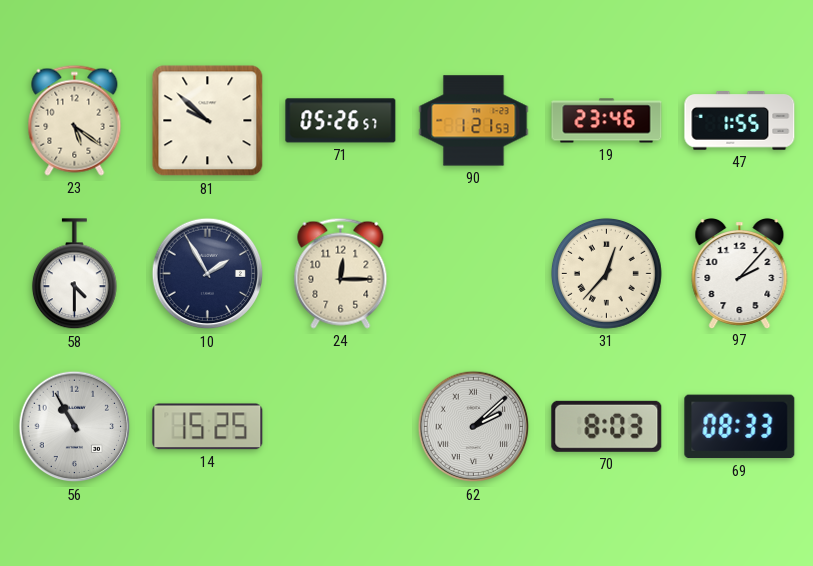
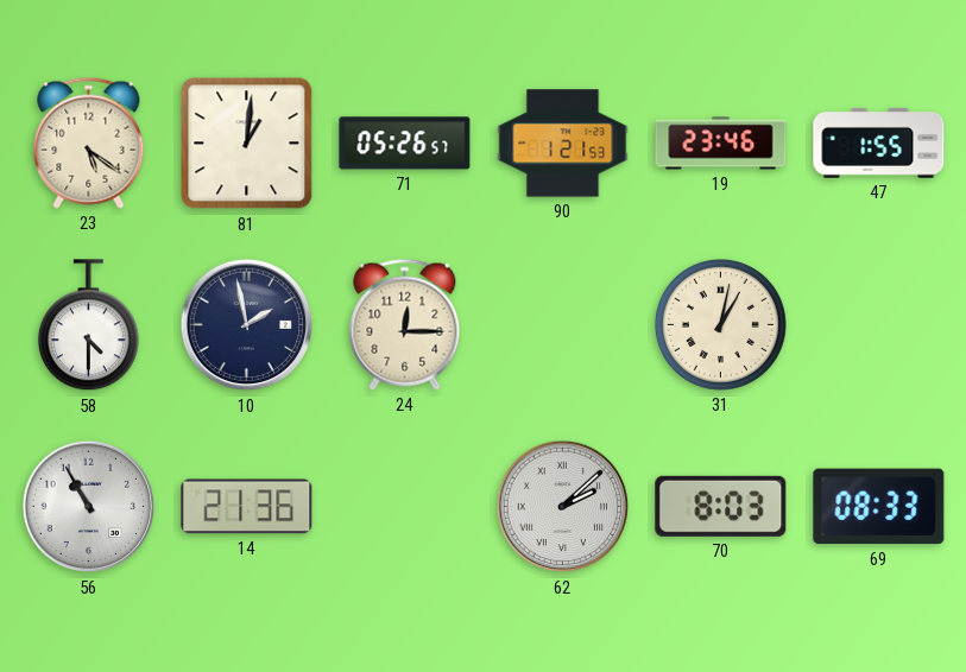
81: 9:52 -> 1:01
10: 1:55 -> 1:58
31: 12:37 -> 1:02
97: 2:07 -> none
14: 15:25 -> 21:36
